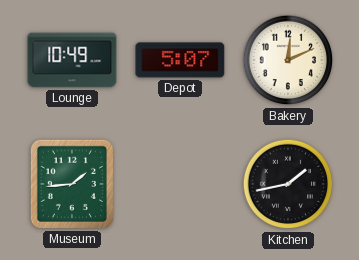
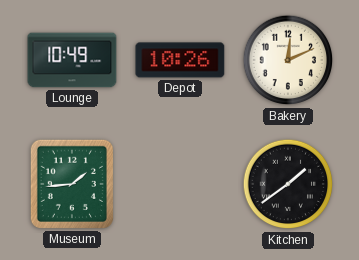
Depot: 5:07 -> 10:26
Kitchen: 1:43 -> 1:39
